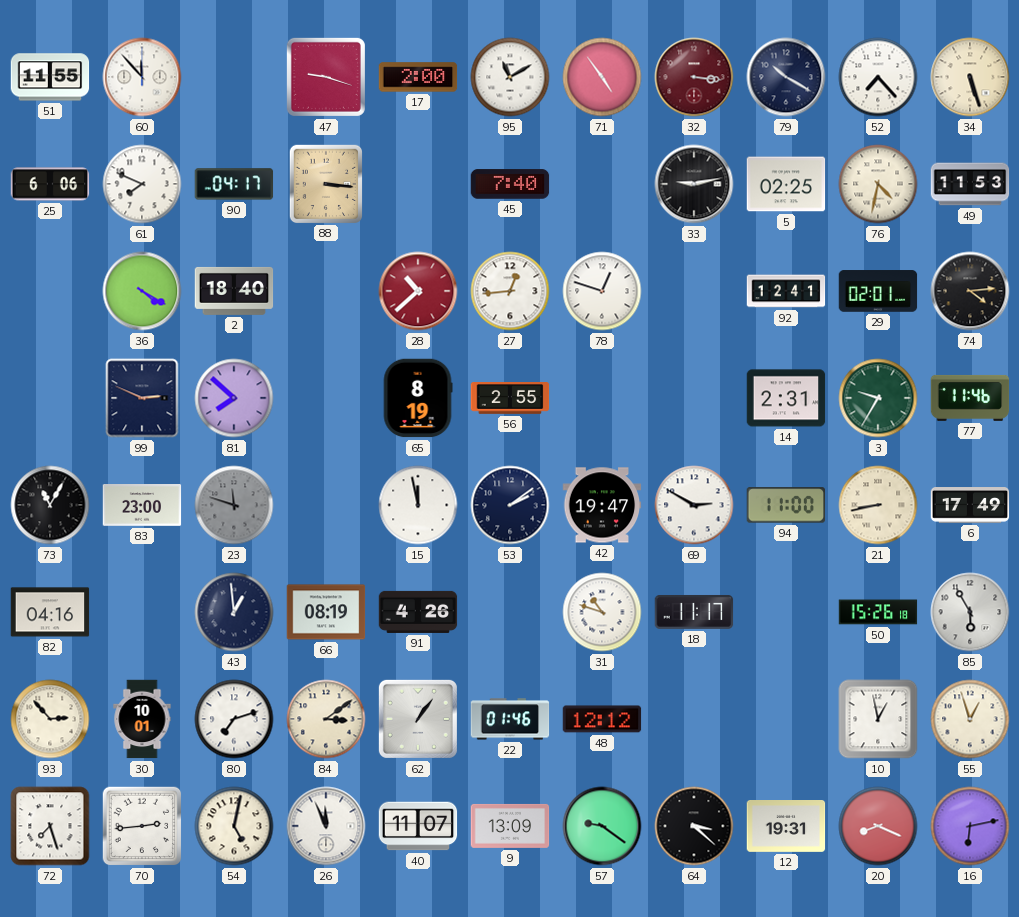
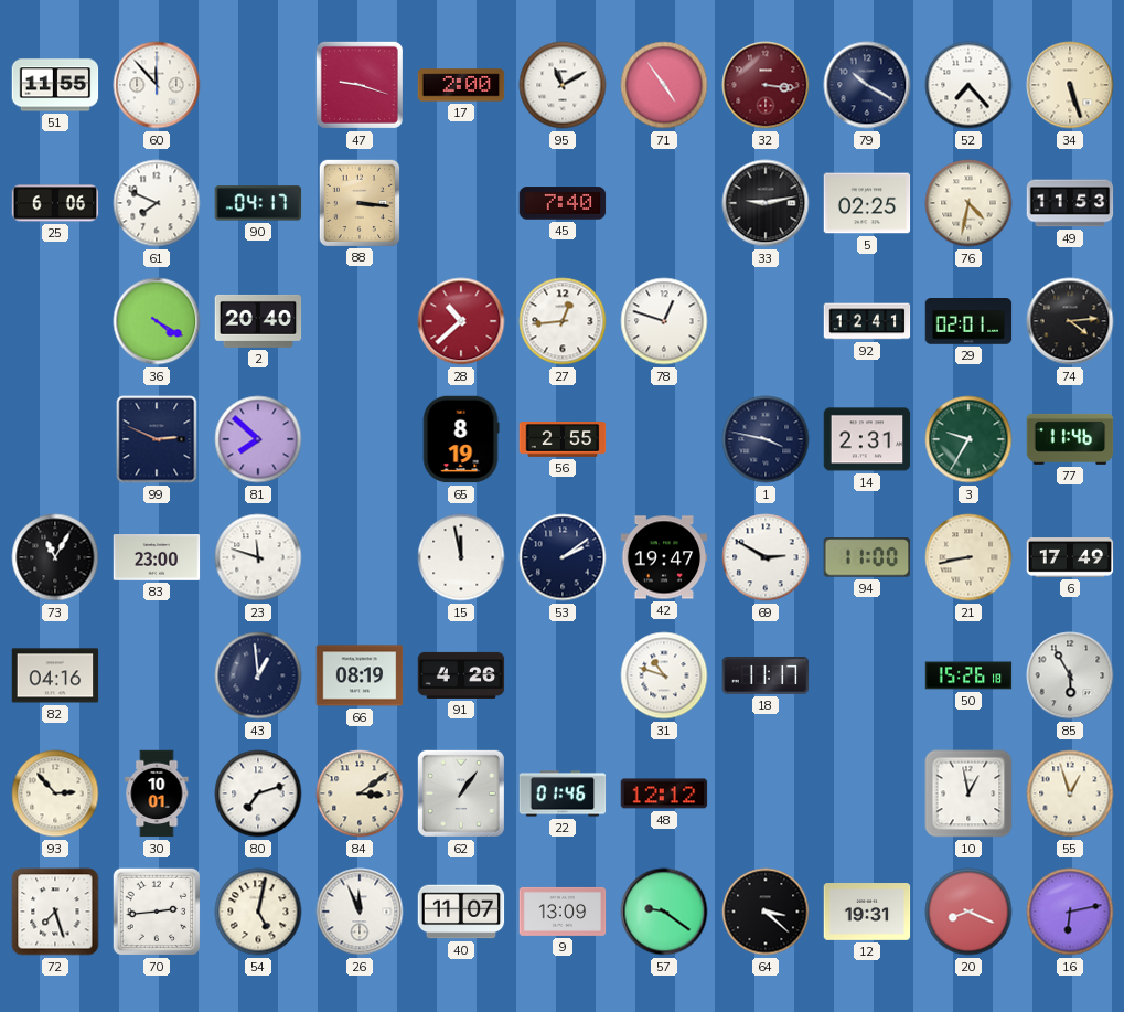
2: 18:40 -> 20:40
1: none -> 3:47
23 dial: grey -> white
